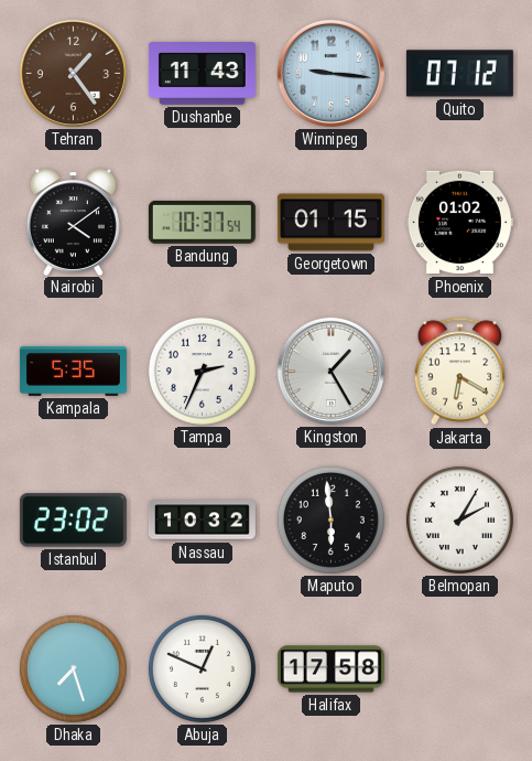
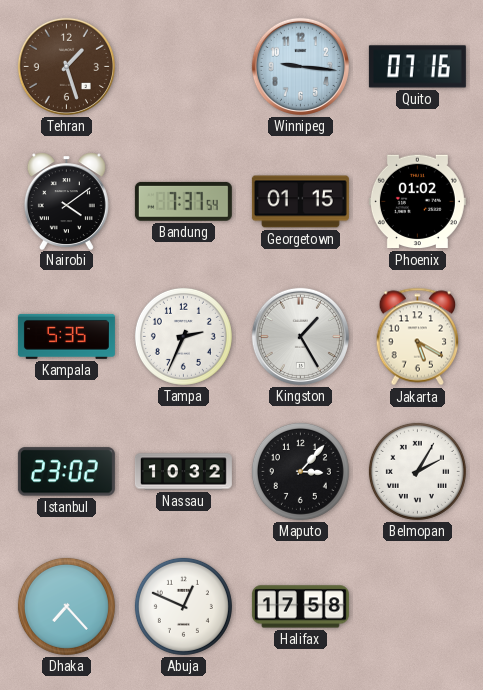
Tehran: 1:24 -> 1:27
Dushanbe: 11:43 -> none
Quito: 07:12 -> 07:16
Bandung: 10:37 -> 7:37
Jakarta: 6:20 -> 5:20
Maputo: 5:59 -> 3:07
Dhaka: 7:27 -> 7:23
